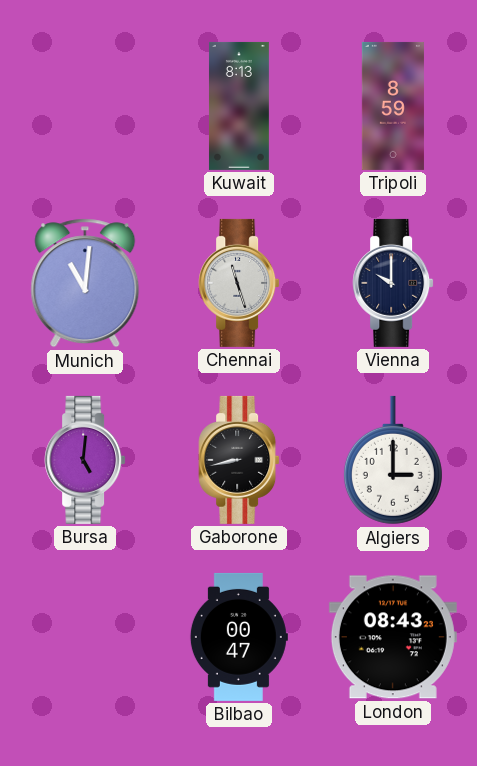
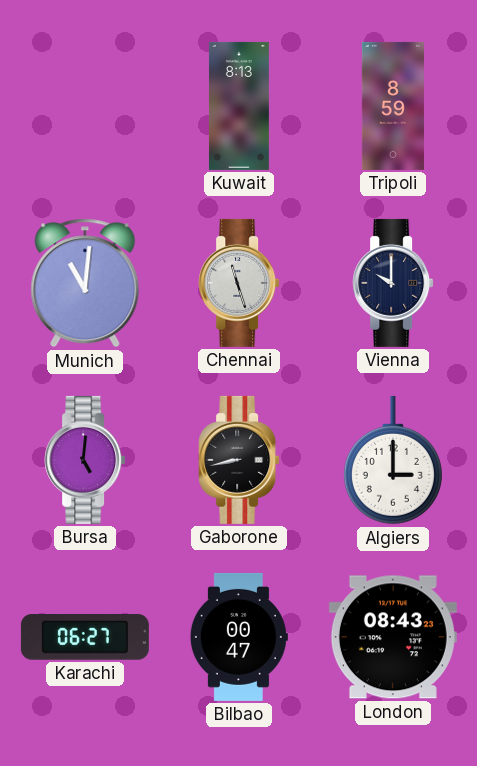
Karachi: none -> 06:27
